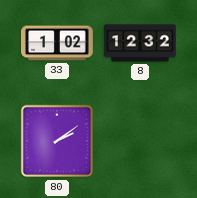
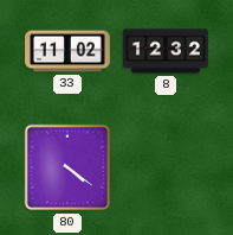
33: 1:02 -> 11:02
80: 2:09 -> 4:21
